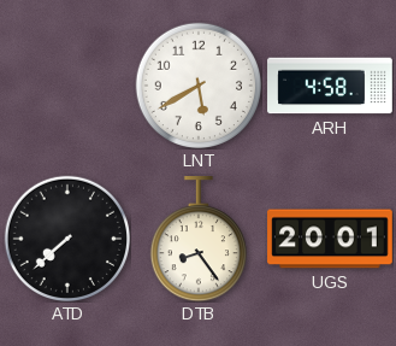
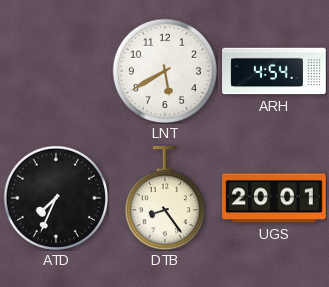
ARH: 4:58 -> 4:54
ATD: 7:38 -> 7:34
